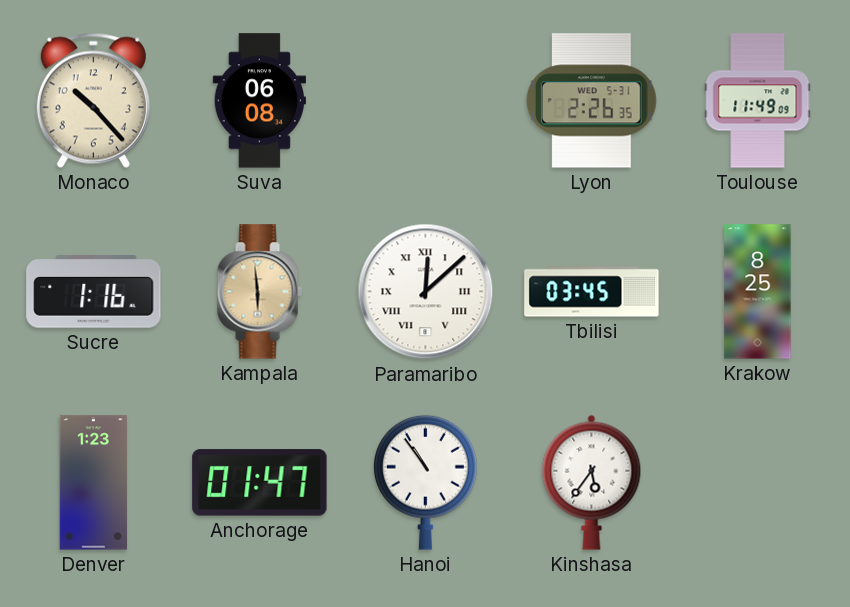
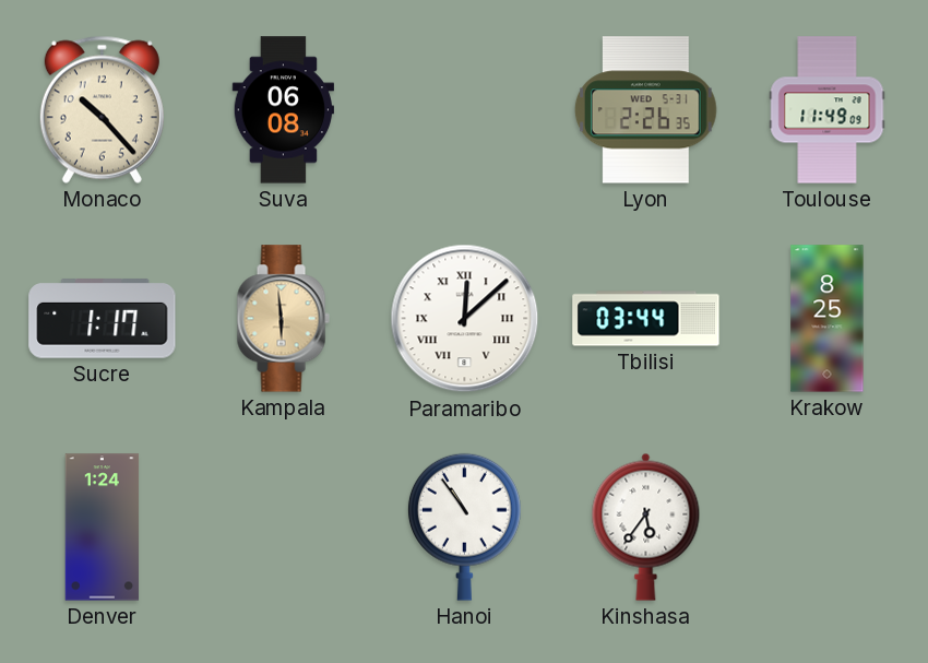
Sucre: 1:16 -> 1:17
Tbilisi: 03:45 -> 03:44
Denver: 1:23 -> 1:24
Anchorage: 01:47 -> none
